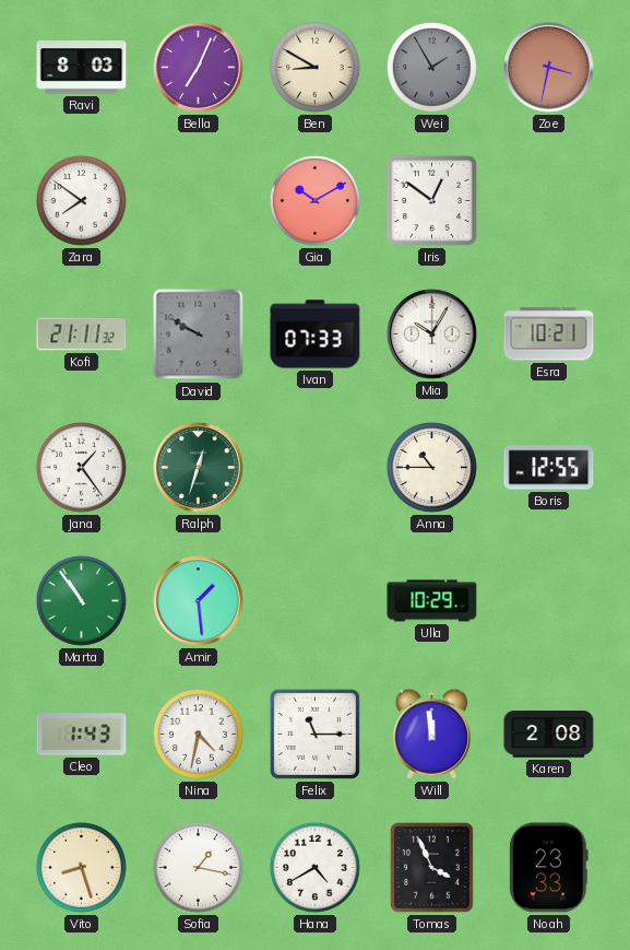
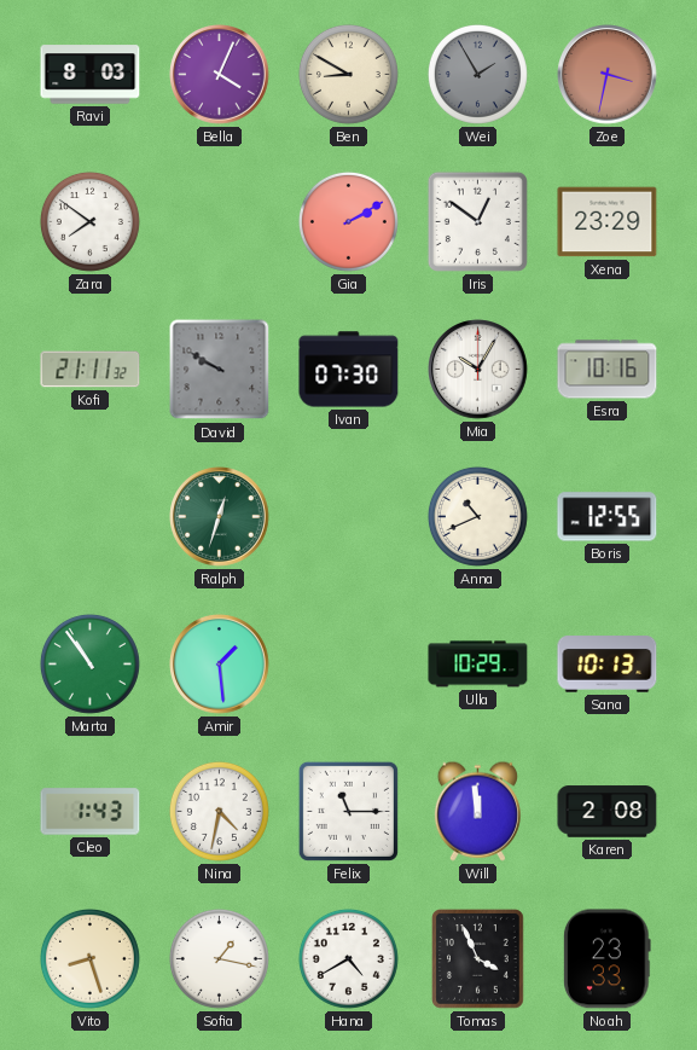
Bella: 7:04 -> 4:04
Gia: 10:10 -> 2:10
Xena: none -> 23:29
Ivan: 07:33 -> 07:30
Esra: 10:21 -> 10:16
Jana: 1:24 -> none
Anna: 10:45 -> 10:41
Sana: none -> 10:13
